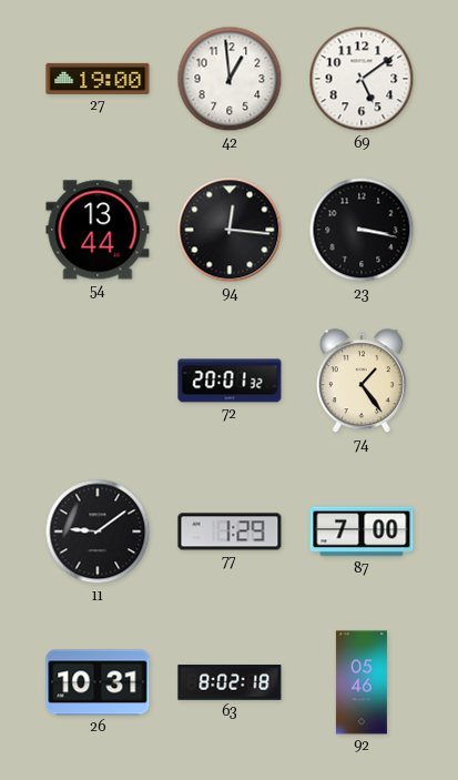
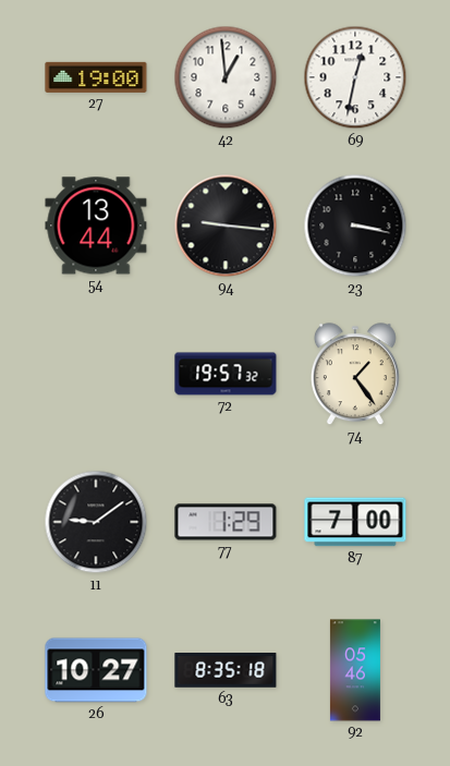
69: 5:09 -> 12:32
94: 12:16 -> 9:16
72: 20:01 -> 19:57
26: 10:31 -> 10:27
63: 8:02 -> 8:35
